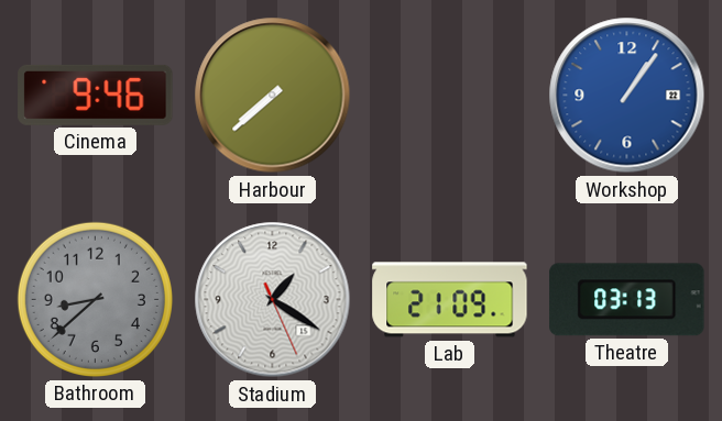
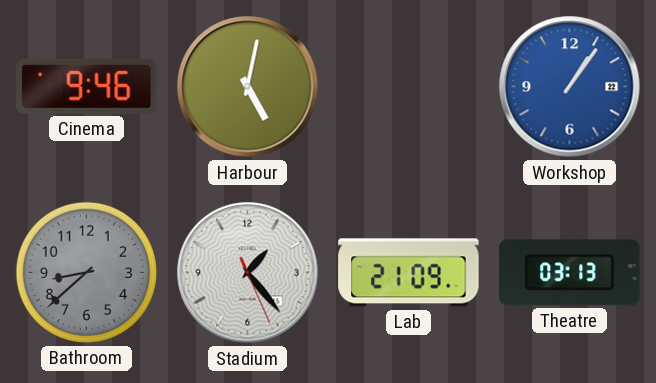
Harbour: 7:38 -> 5:02
Stadium: 1:20 -> 1:23
